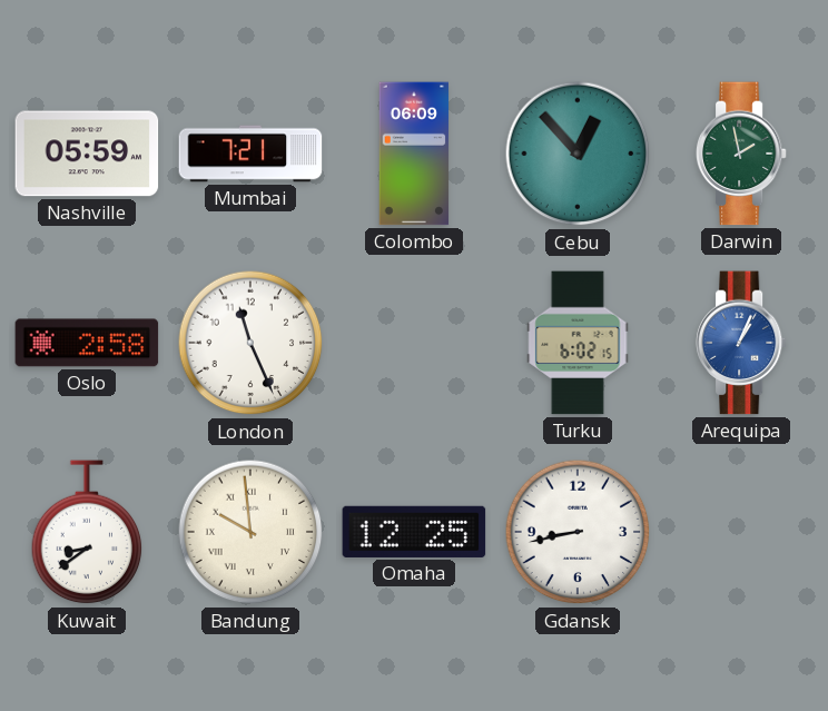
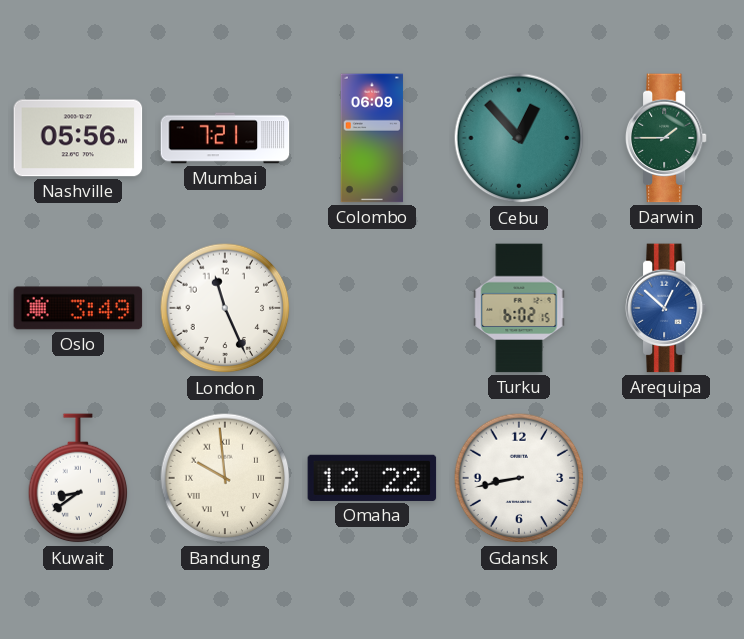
Nashville: 05:59 -> 05:56
Darwin: 1:58 -> 1:45
Oslo: 2:58 -> 3:49
Arequipa: 1:04 -> 12:52
Omaha: 12:25 -> 12:22
